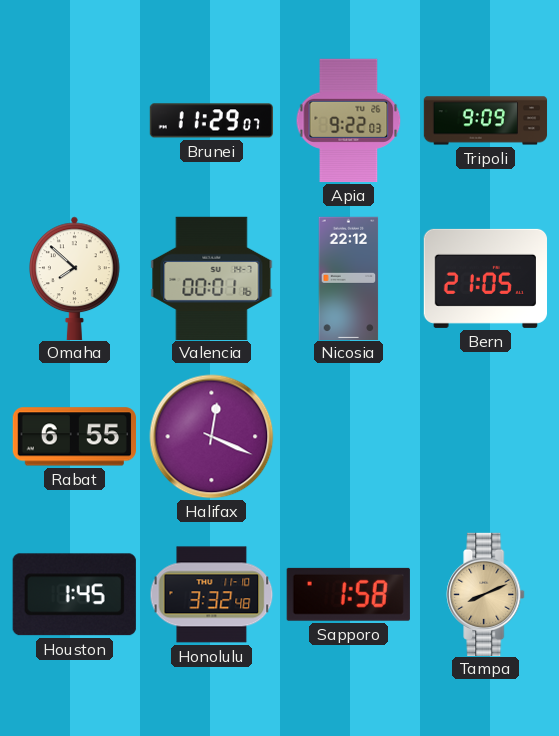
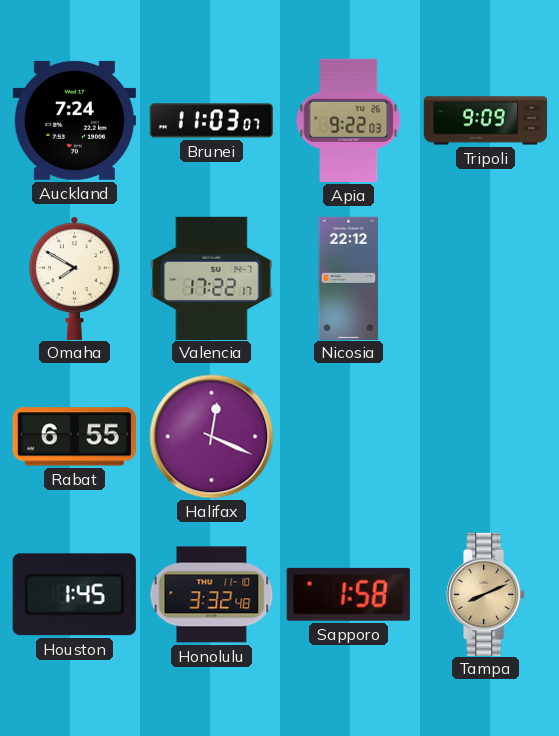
Auckland: none -> 7:24
Brunei: 11:29 -> 11:03
Omaha: 7:52 -> 7:50
Valencia: 00:01 -> 17:22
Bern: 21:05 -> none
